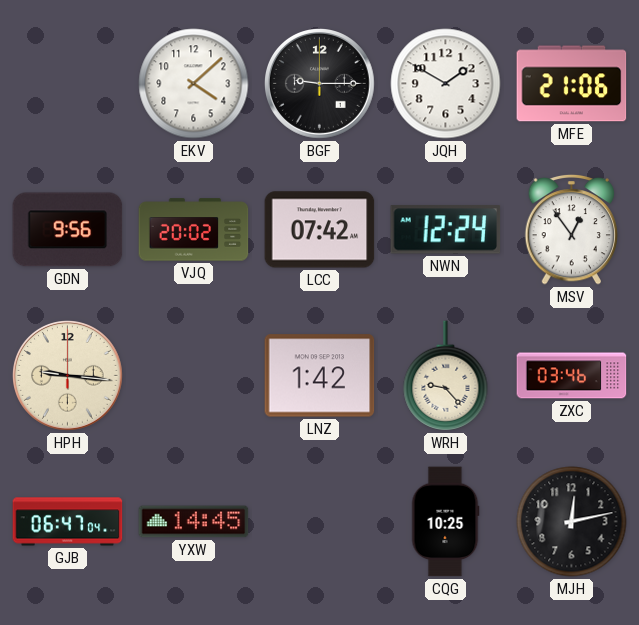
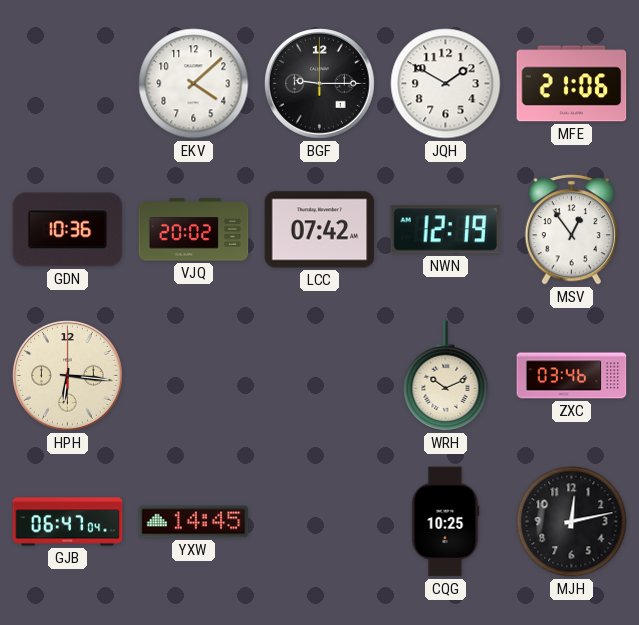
GDN: 9:56 -> 10:36
NWN: 12:24 -> 12:19
HPH: 9:16 -> 6:16
LNZ: 1:42 -> none
WRH: 9:23 -> 10:11
